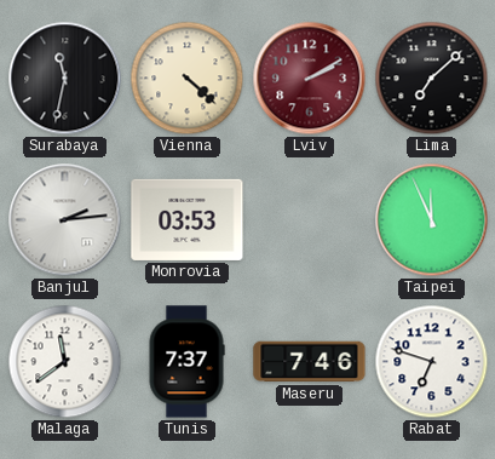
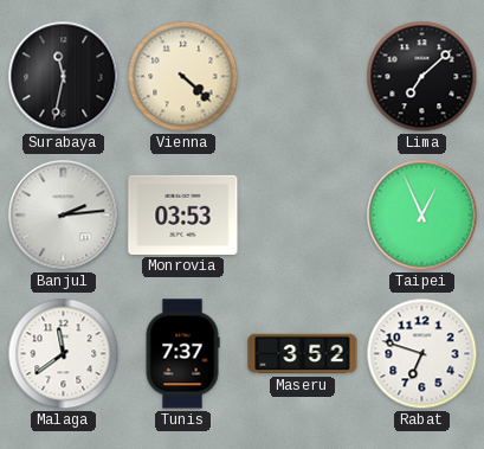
Lviv: 2:10 -> none
Taipei: 11:56 -> 12:56
Maseru: 7:46 -> 3:52
